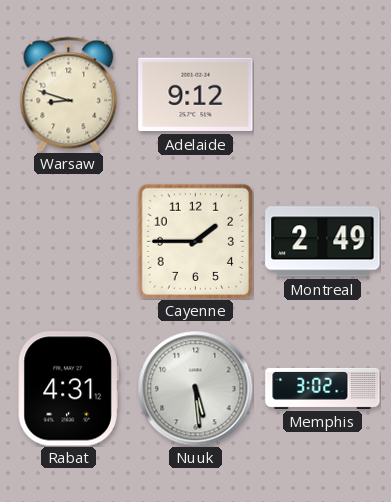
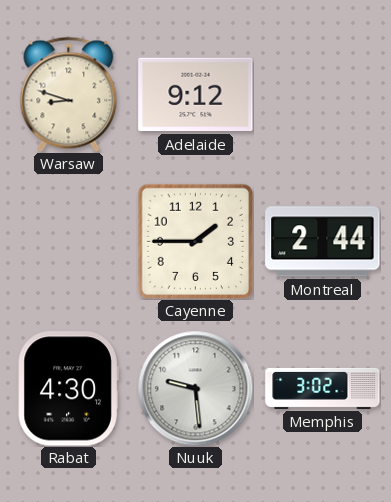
Montreal: 2:49 -> 2:44
Rabat: 4:31 -> 4:30
Nuuk: 5:29 -> 9:29
